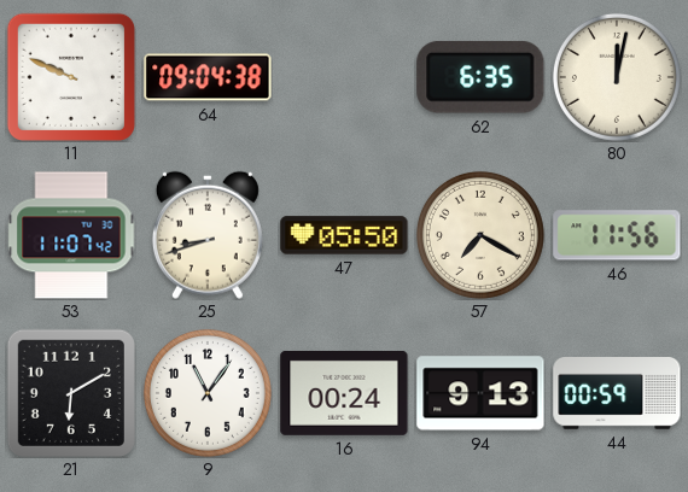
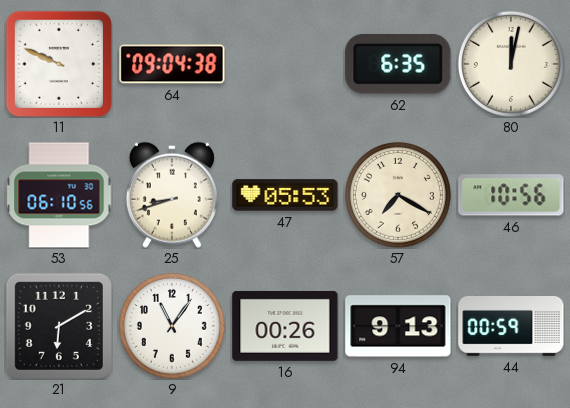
53: 11:07 -> 06:10
47: 05:50 -> 05:53
46: 11:56 -> 10:56
16: 00:24 -> 00:26
